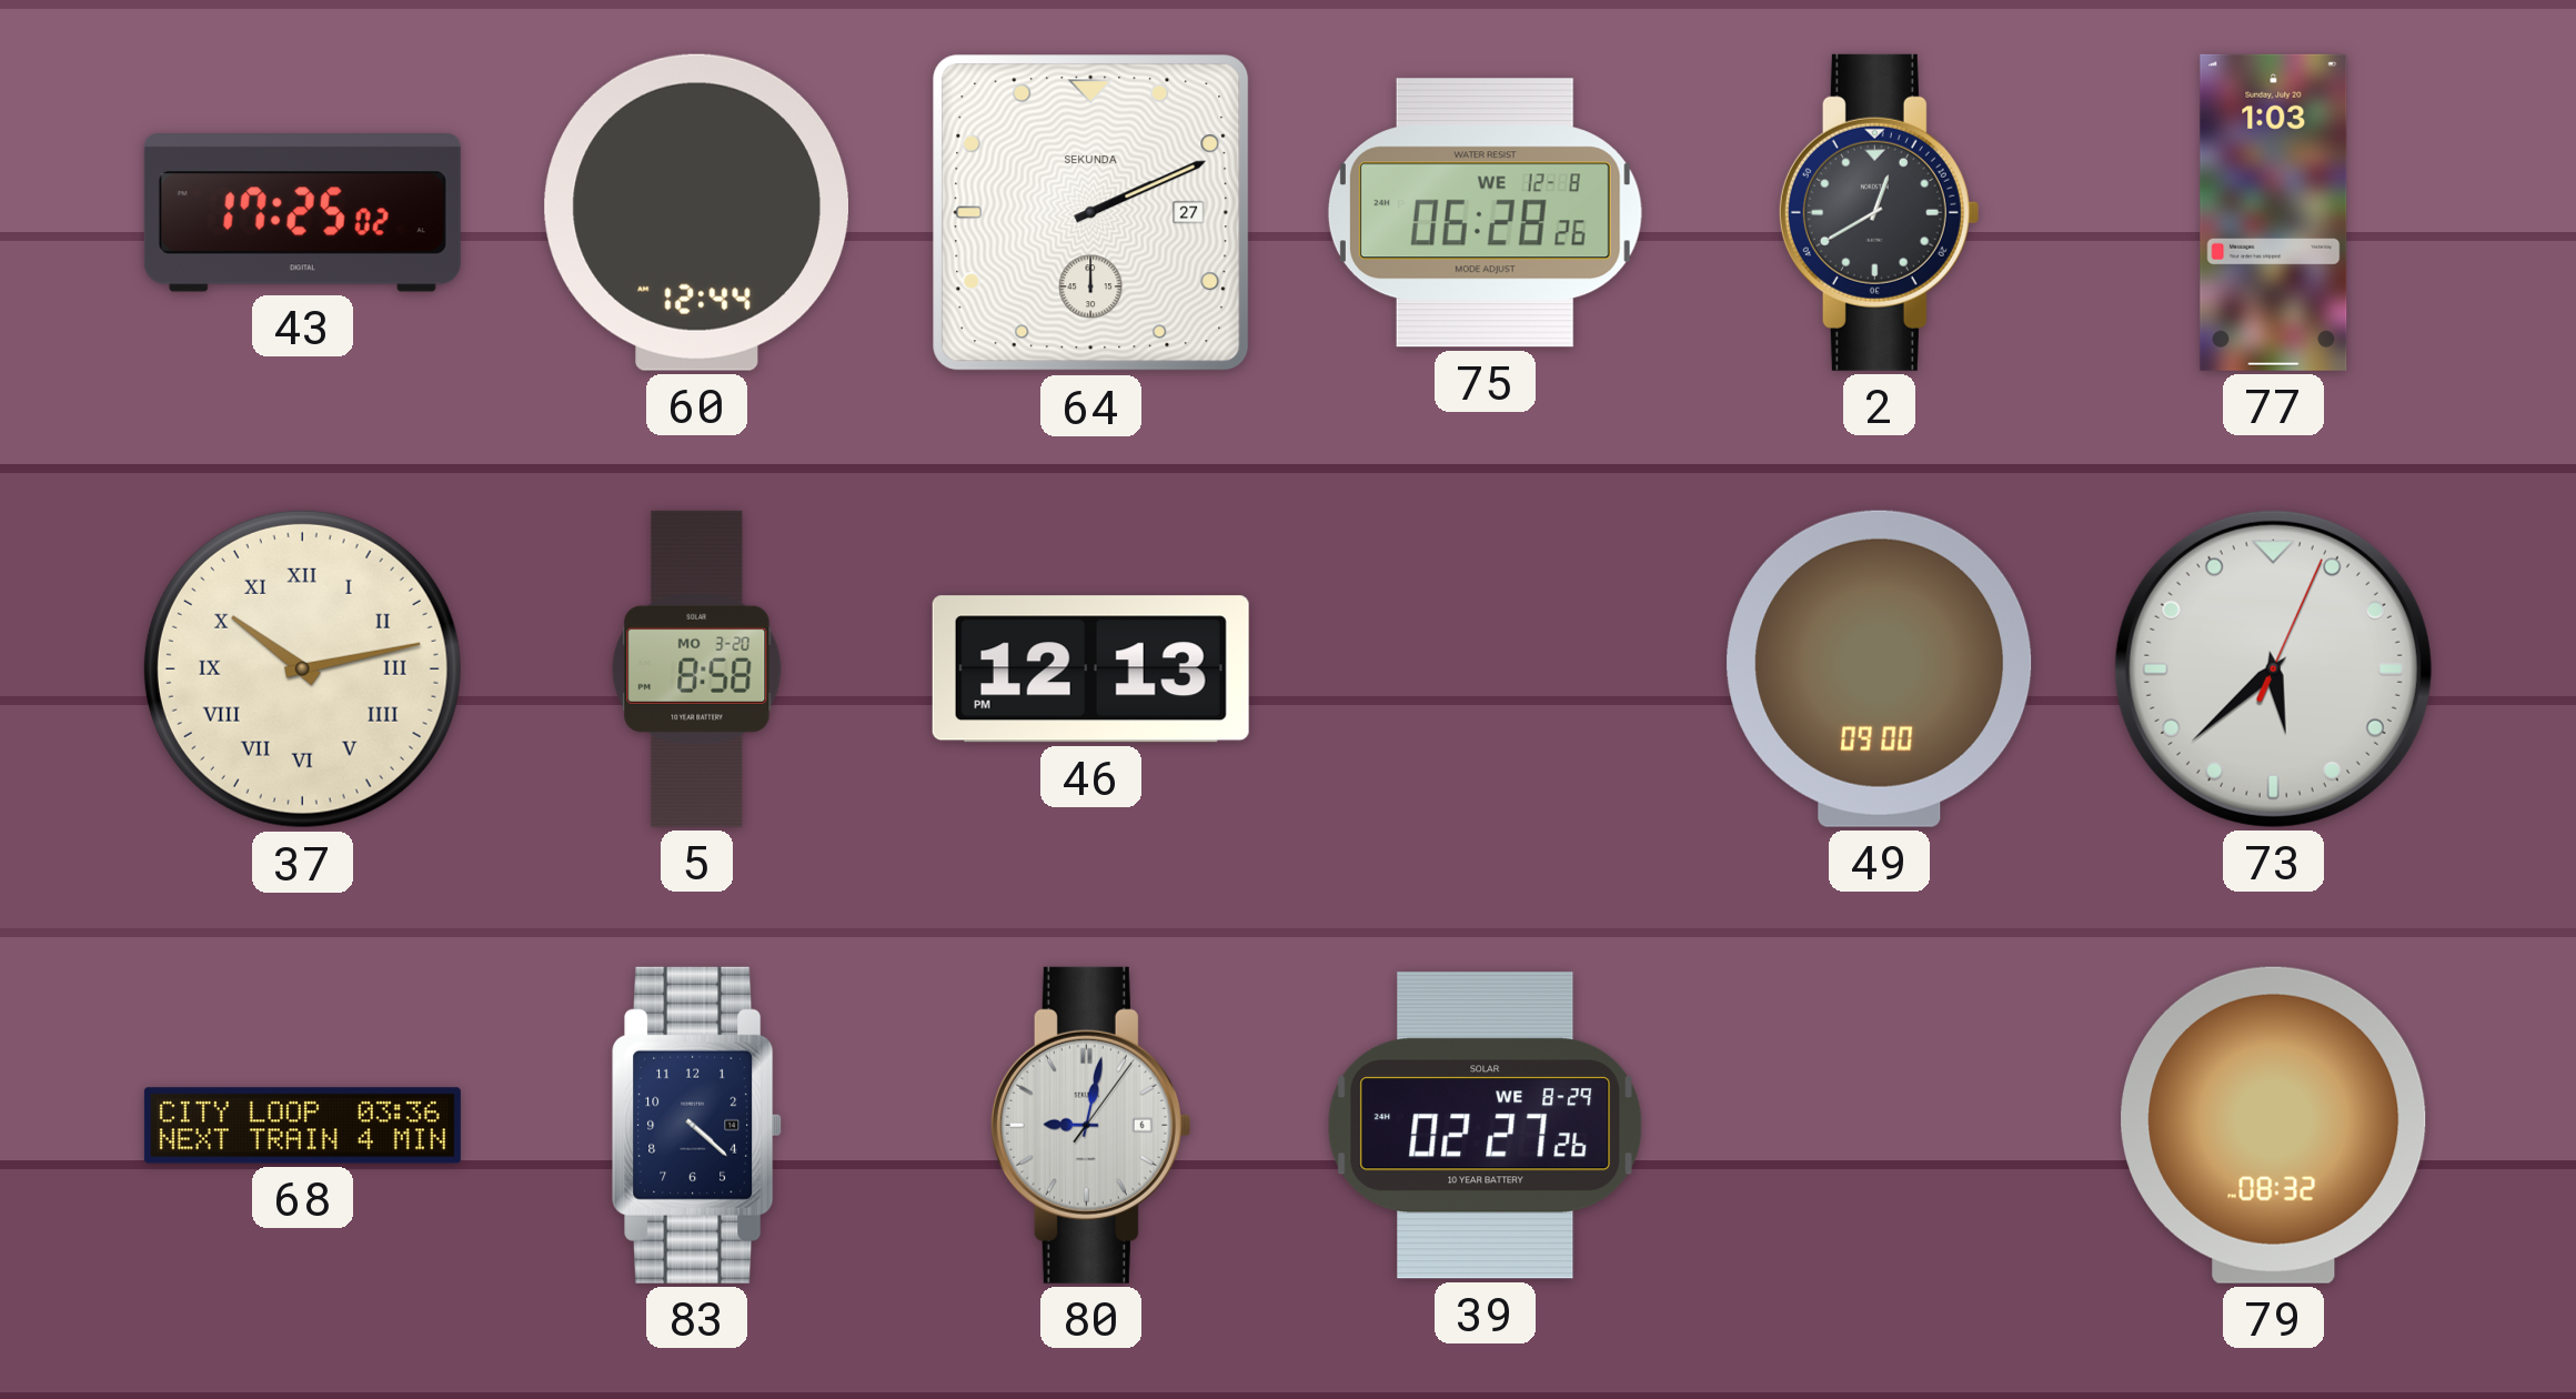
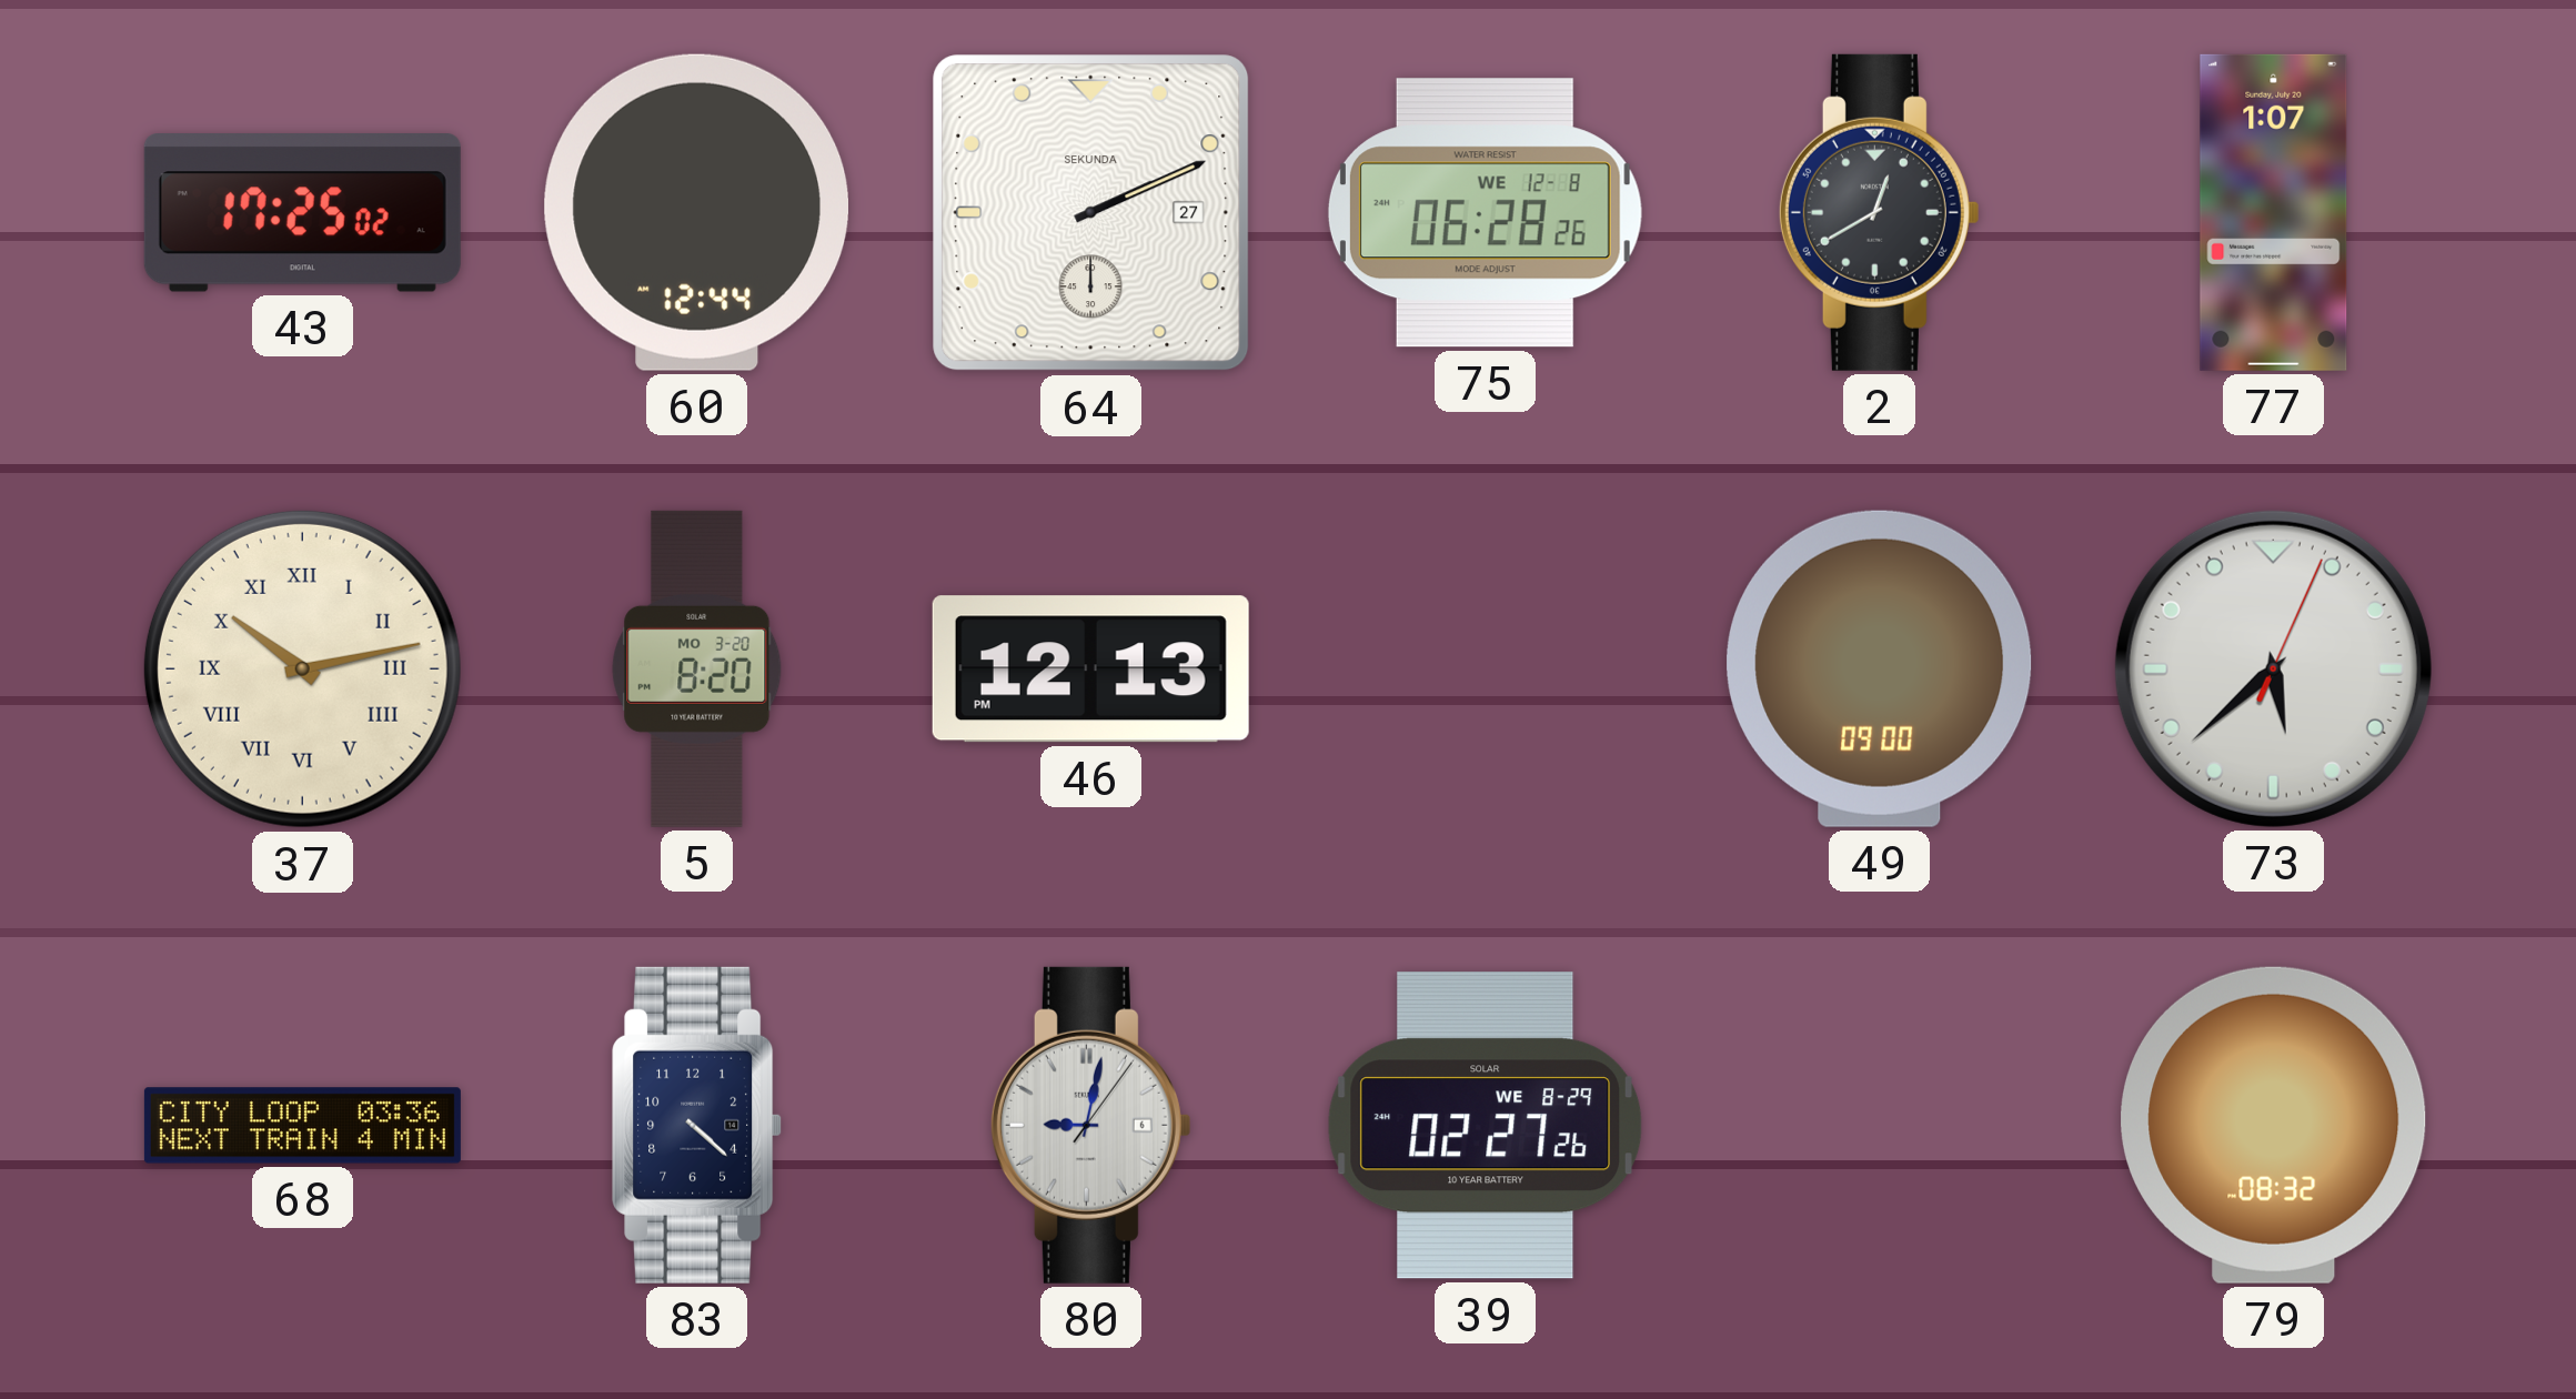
77: 1:03 -> 1:07
5: 8:58 -> 8:20
